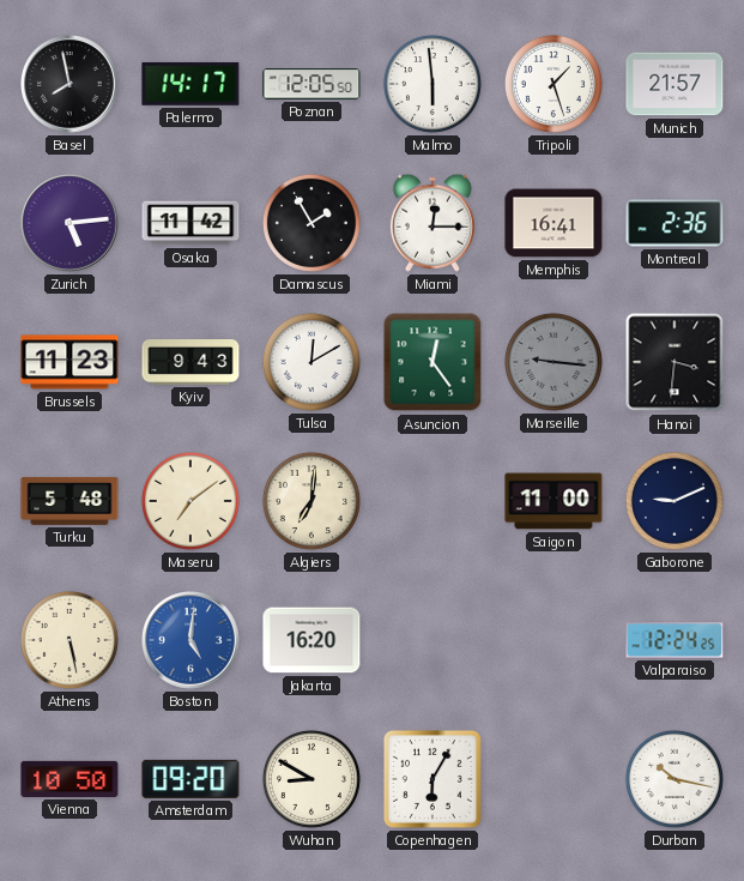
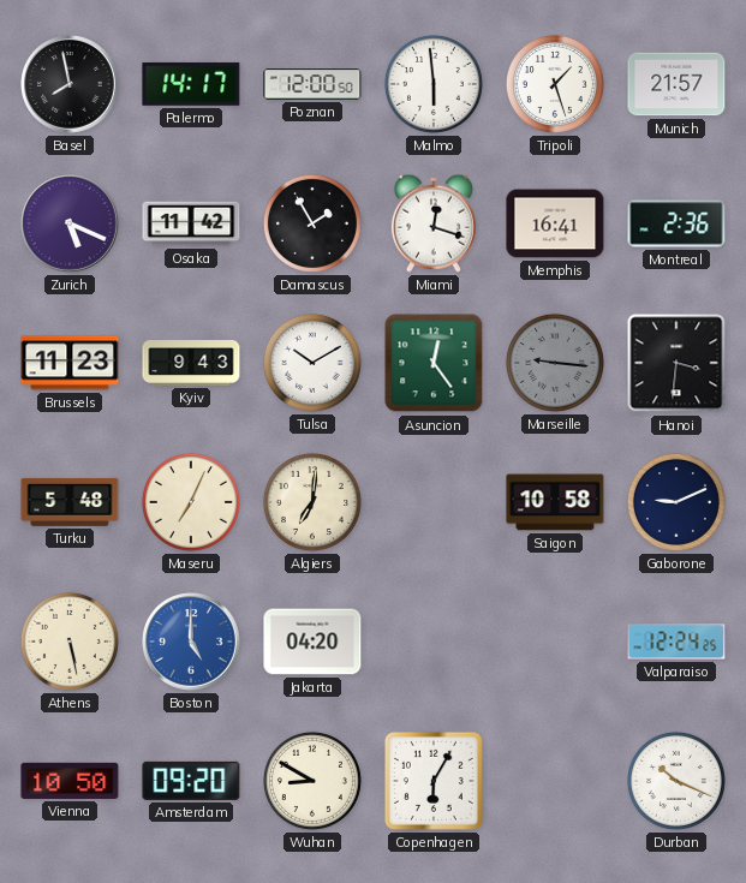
Poznan: 12:05 -> 12:00
Zurich: 5:14 -> 5:19
Miami: 12:15 -> 12:18
Tulsa: 12:10 -> 10:10
Maseru: 7:09 -> 7:04
Saigon: 11:00 -> 10:58
Boston: 5:01 -> 5:00
Jakarta: 16:20 -> 04:20
Durban: 10:17 -> 10:19
